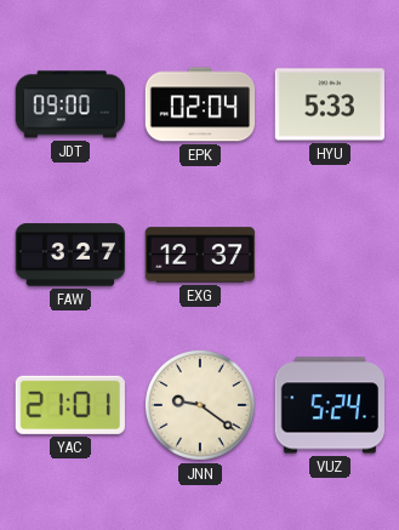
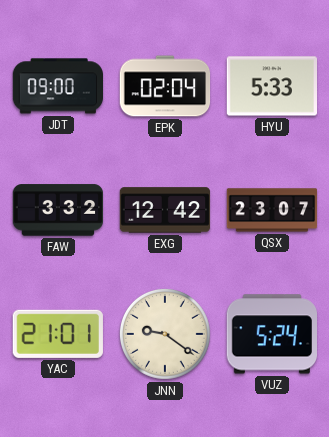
FAW: 3:27 -> 3:32
EXG: 12:37 -> 12:42
QSX: none -> 23:07
